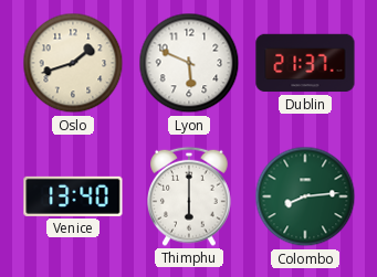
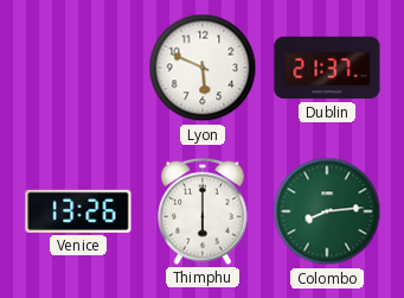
Oslo: 1:42 -> none
Venice: 13:40 -> 13:26
